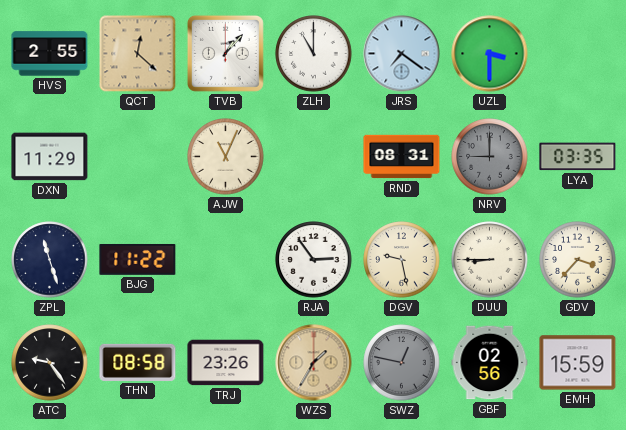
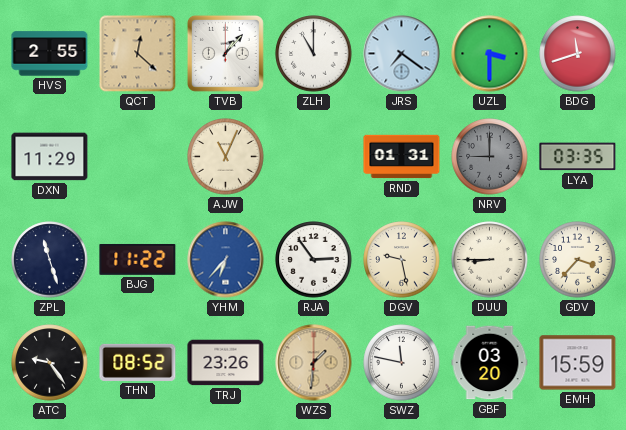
BDG: none -> 11:42
RND: 08:31 -> 01:31
YHM: none -> 6:37
THN: 08:58 -> 08:52
WZS: 1:35 -> 1:31
SWZ: 12:47 -> 11:47
SWZ dial: grey -> white
GBF: 02:56 -> 03:20
